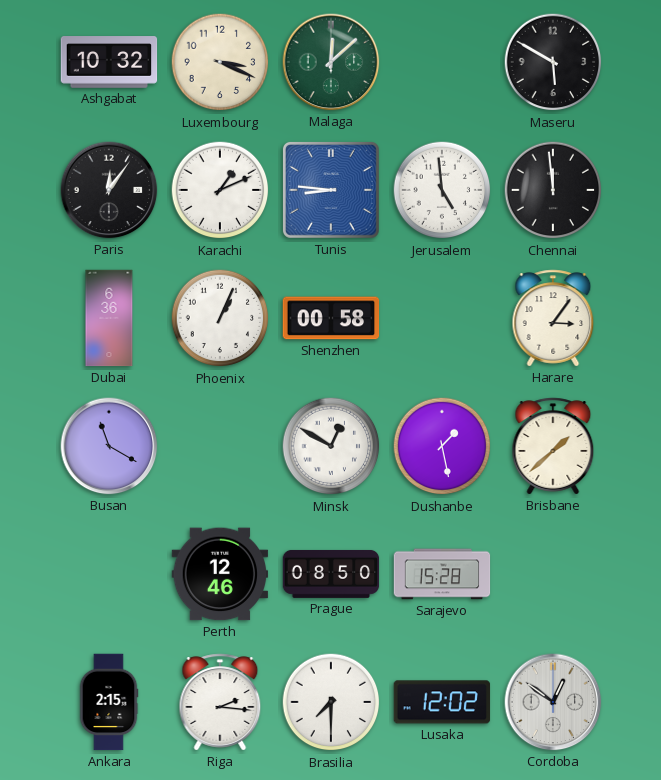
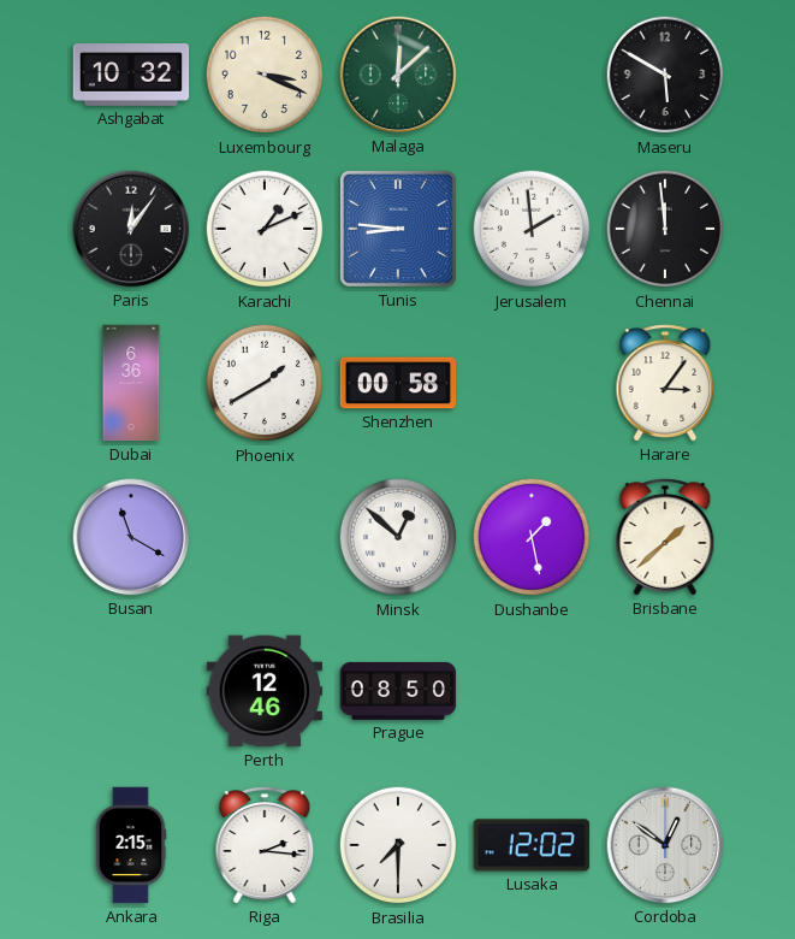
Jerusalem: 4:59 -> 1:59
Phoenix: 1:04 -> 1:40
Minsk: 12:50 -> 12:52
Sarajevo: 15:28 -> none
